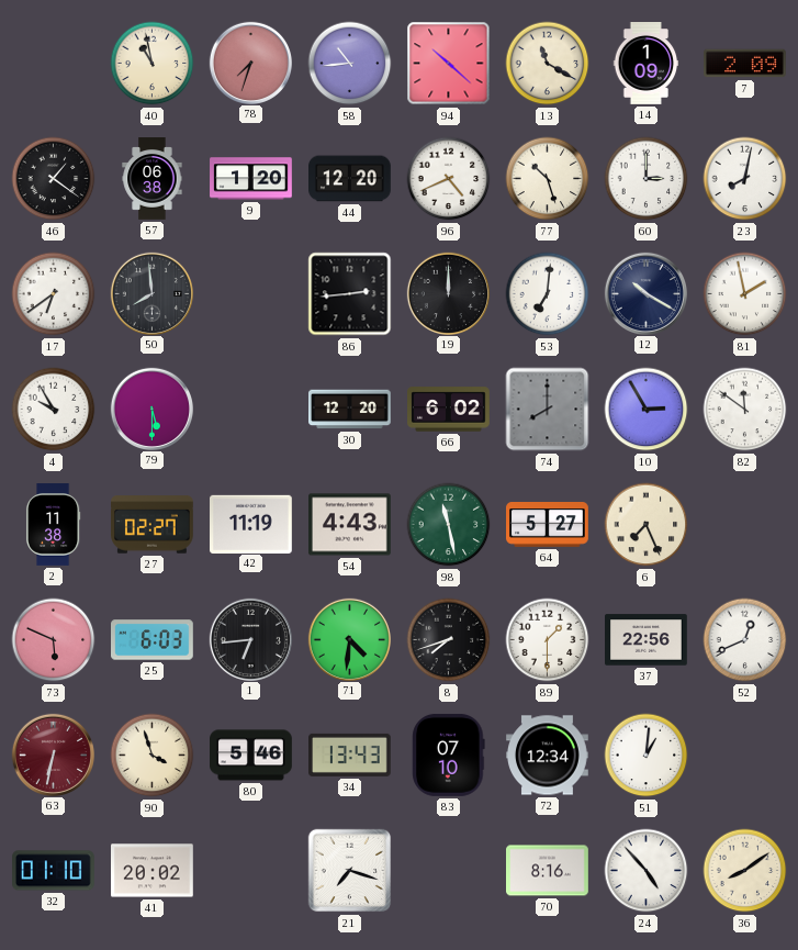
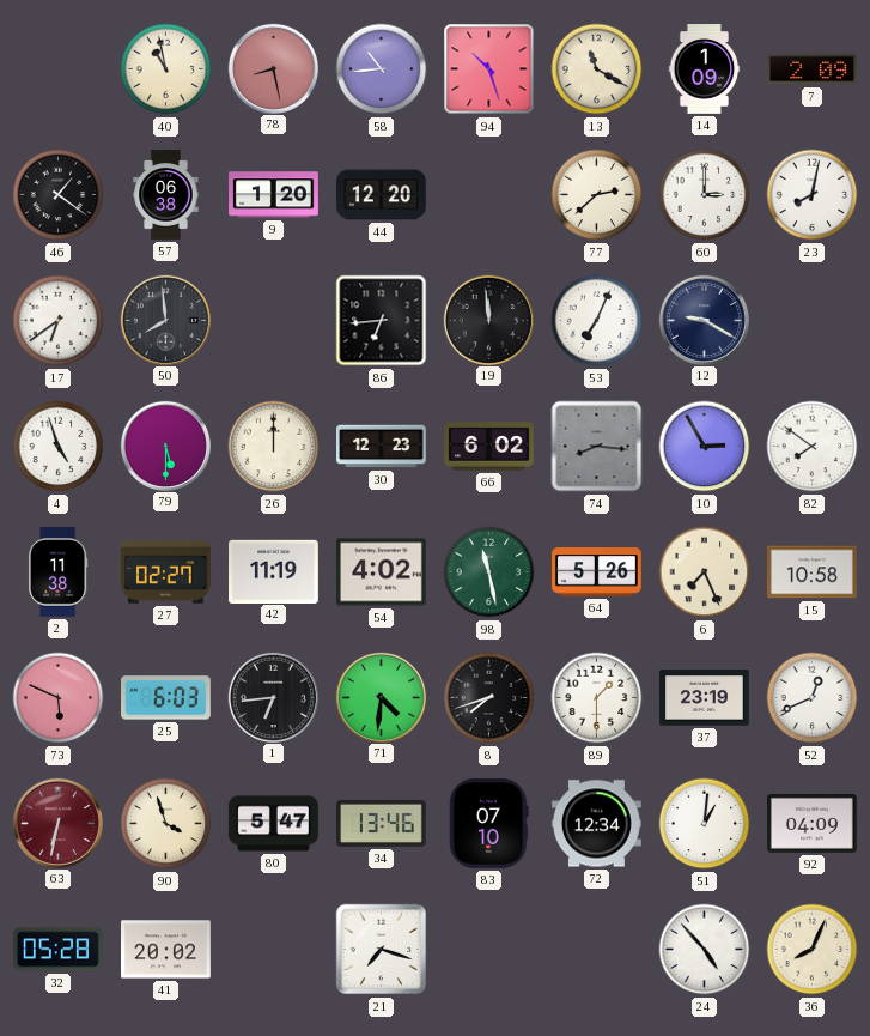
78: 7:33 -> 8:28
94: 10:22 -> 10:27
96: 4:41 -> none
77: 10:27 -> 2:38
86: 2:44 -> 6:44
19: 12:00 -> 11:59
53: 7:01 -> 7:04
12: 10:20 -> 9:20
81: 1:58 -> none
4: 9:55 -> 4:57
26: none -> 12:00
30: 12:20 -> 12:23
74: 8:00 -> 8:16
82: 11:51 -> 7:51
54: 4:43 -> 4:02
64: 5:27 -> 5:26
15: none -> 10:58
37: 22:56 -> 23:19
80: 5:46 -> 5:47
34: 13:43 -> 13:46
92: none -> 04:09
32: 01:10 -> 05:28
70: 8:16 -> none
36: 8:09 -> 8:04
